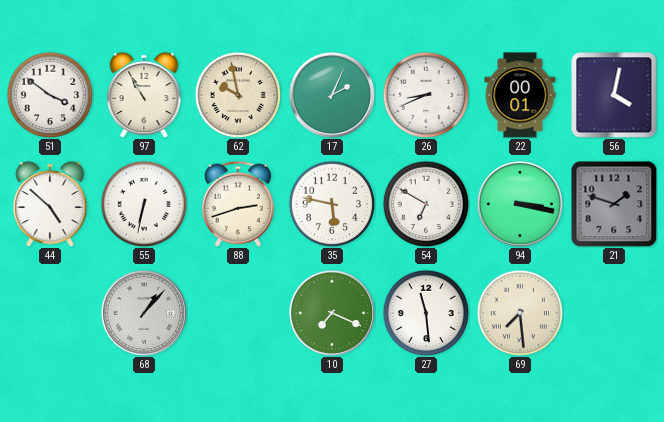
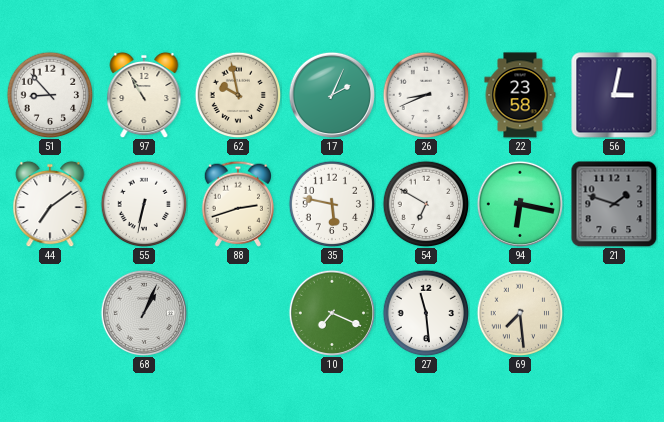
51: 3:51 -> 8:53
22: 00:01 -> 23:58
56: 4:02 -> 3:02
44: 4:52 -> 7:09
94: 3:17 -> 6:17
68: 1:07 -> 1:04
